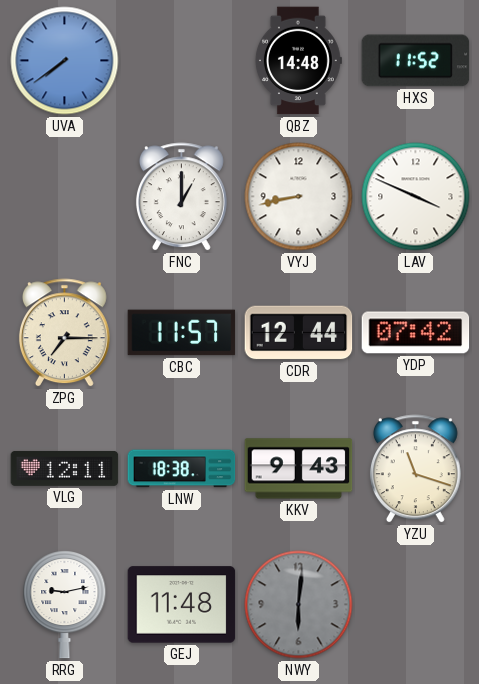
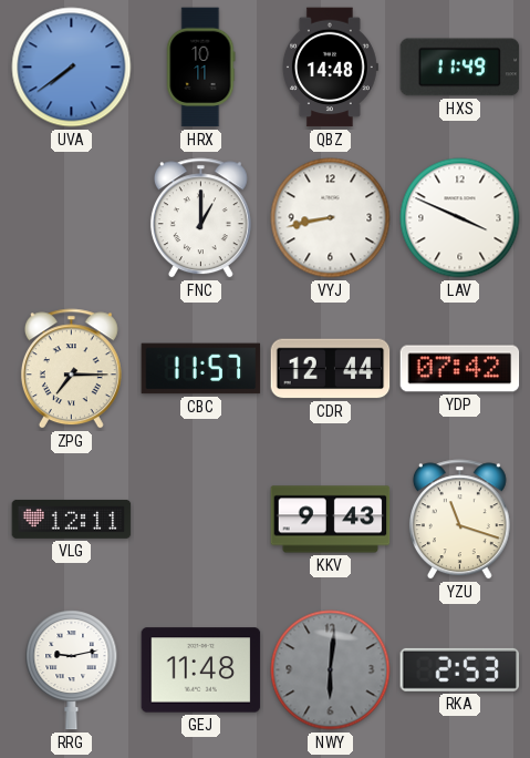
HRX: none -> 10:11
HXS: 11:52 -> 11:49
LNW: 18:38 -> none
RKA: none -> 2:53
